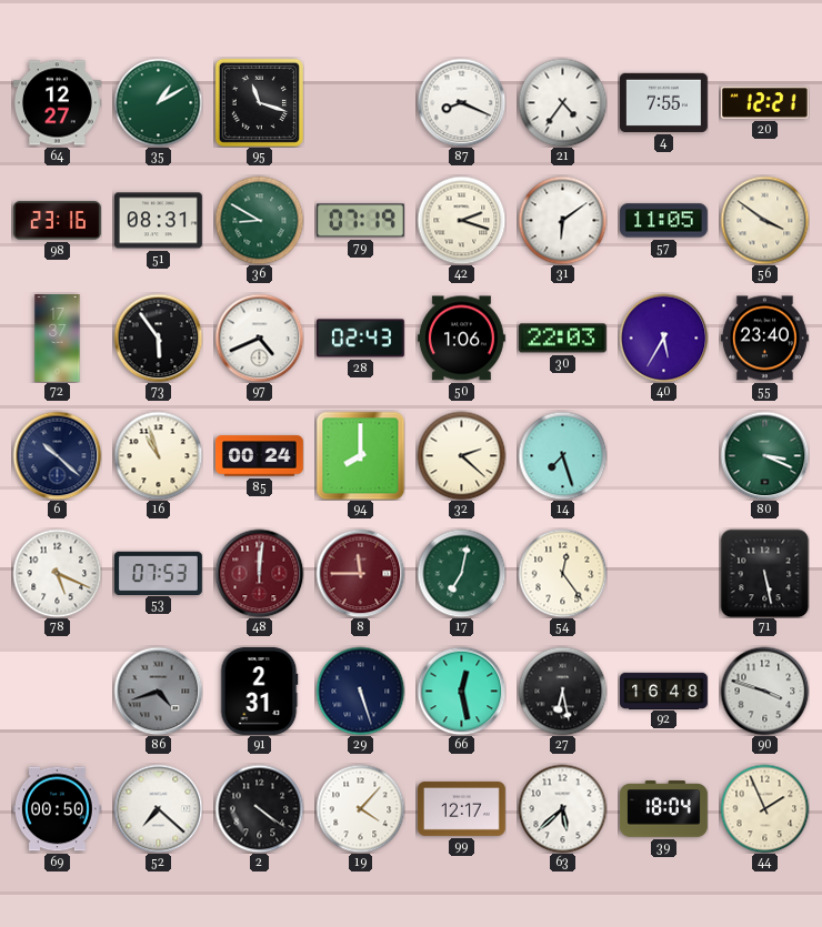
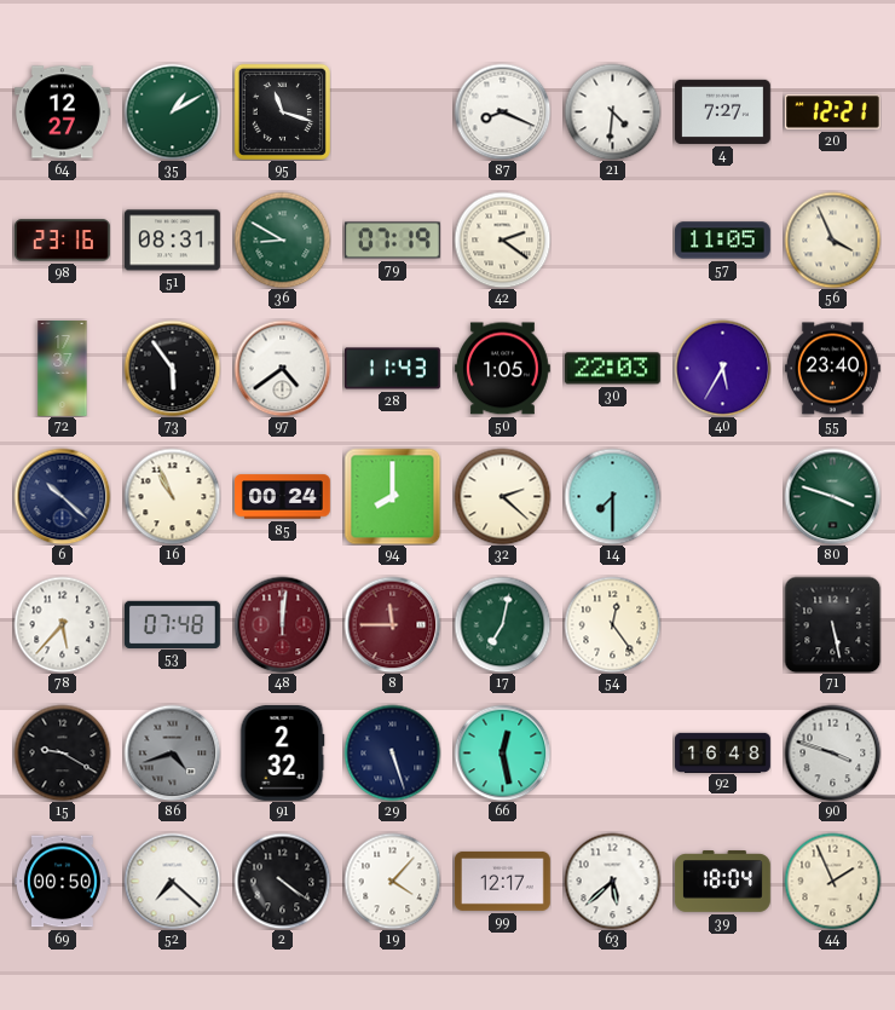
21: 4:36 -> 4:31
4: 7:55 -> 7:27
42: 2:18 -> 2:21
31: 6:09 -> none
56: 3:51 -> 3:56
97: 4:41 -> 4:39
28: 02:43 -> 11:43
50: 1:06 -> 1:05
16: 10:57 -> 10:56
14: 7:27 -> 7:30
80: 3:19 -> 3:48
78: 5:19 -> 5:37
53: 07:53 -> 07:48
15: none -> 9:20
91: 2:31 -> 2:32
27: 6:28 -> none
